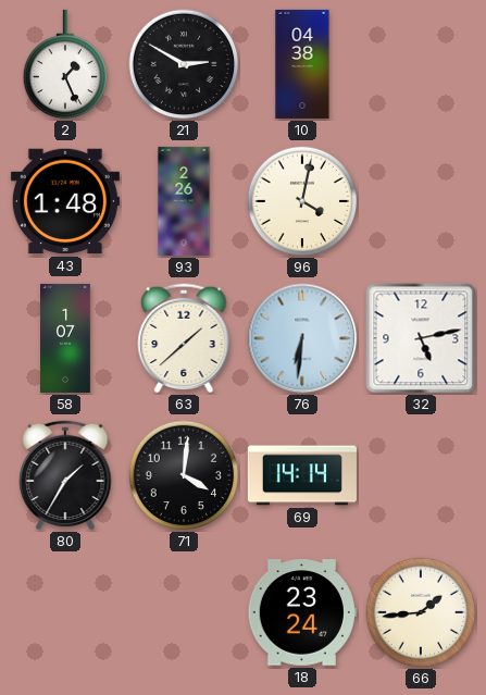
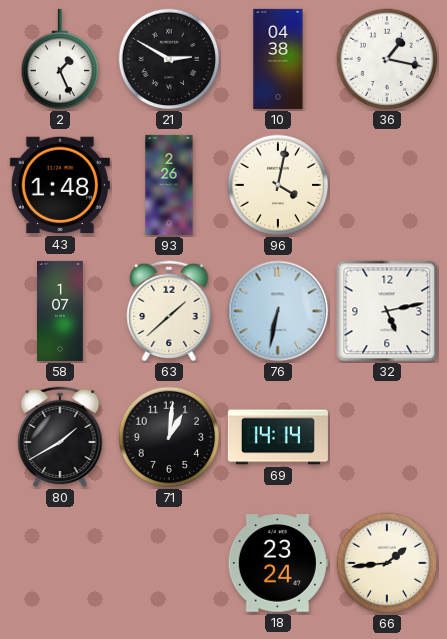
36: none -> 1:17
76: 6:31 -> 6:32
80: 1:35 -> 1:40
71: 4:01 -> 1:01
